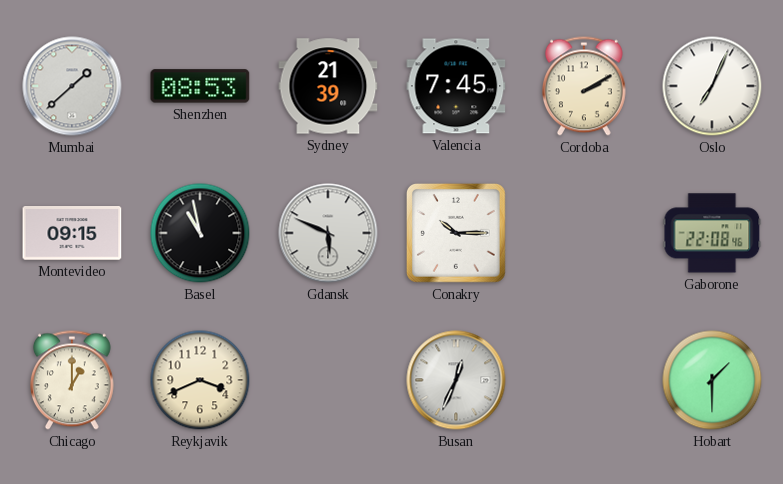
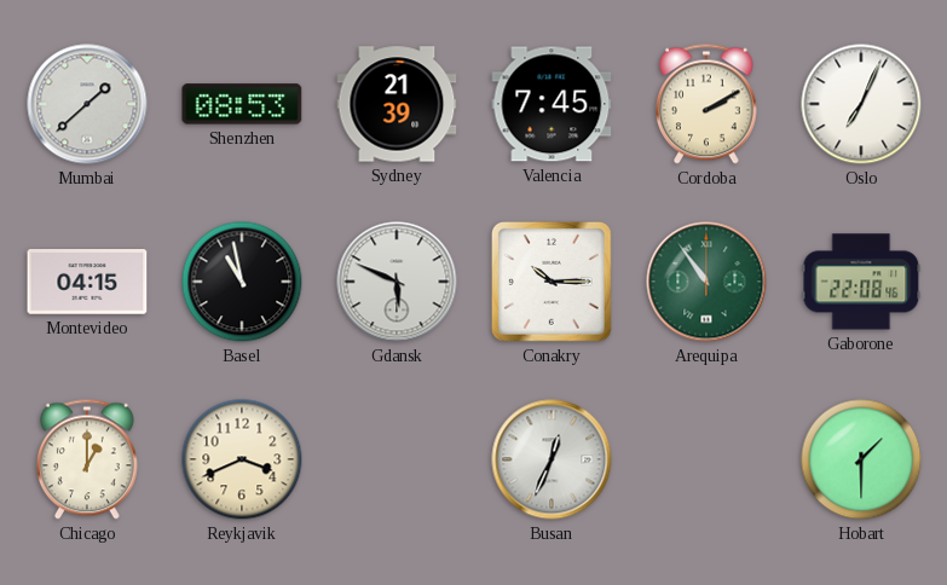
Montevideo: 09:15 -> 04:15
Arequipa: none -> 10:54
